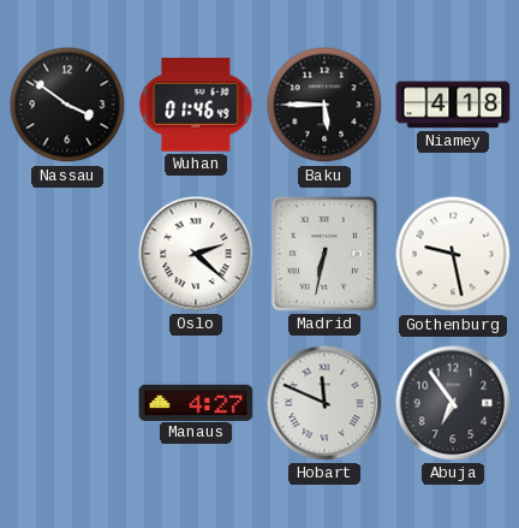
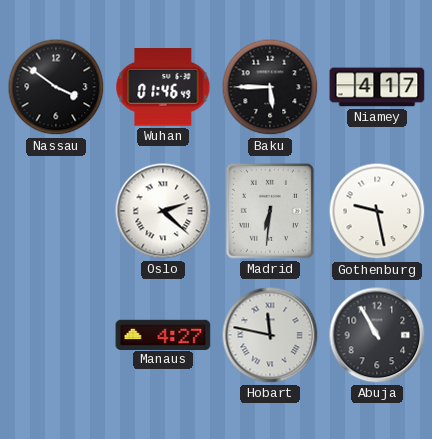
Niamey: 4:18 -> 4:17
Madrid: 6:32 -> 6:31
Hobart: 11:49 -> 11:47
Abuja: 6:54 -> 10:55
